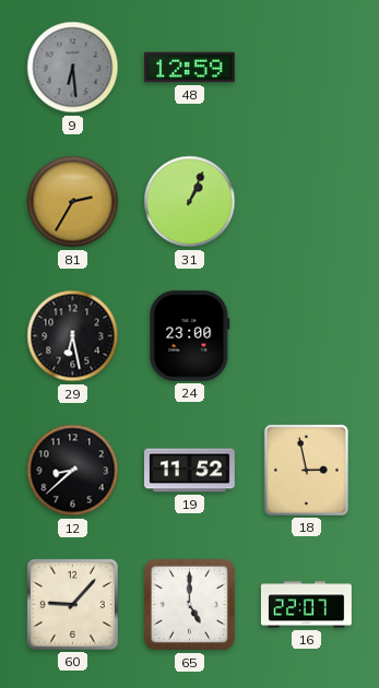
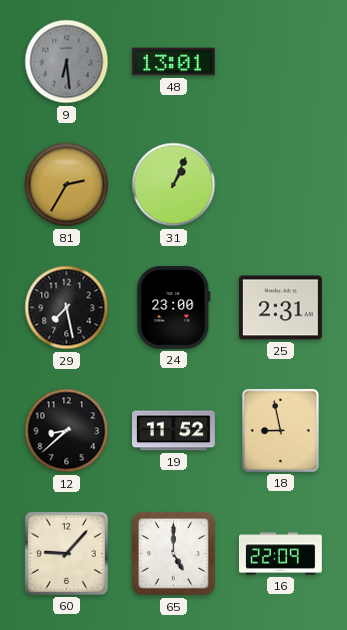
48: 12:59 -> 13:01
29: 6:28 -> 7:28
25: none -> 2:31
18: 2:58 -> 8:58
16: 22:07 -> 22:09
